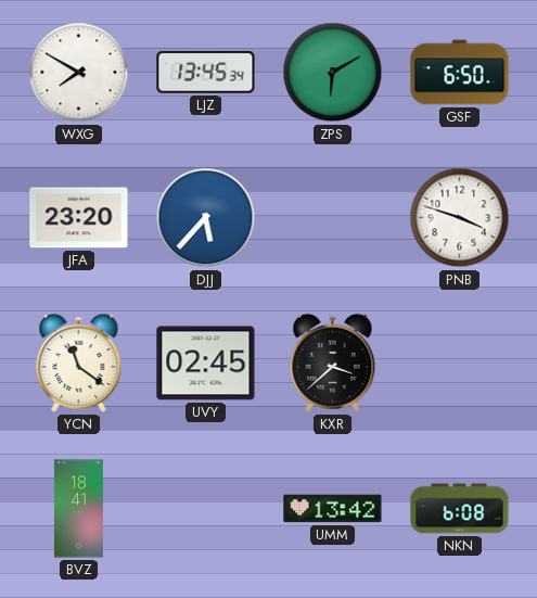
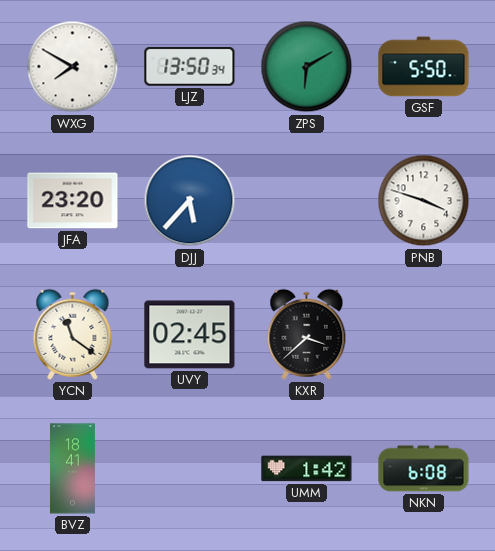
LJZ: 13:45 -> 13:50
GSF: 6:50 -> 5:50
UMM: 13:42 -> 1:42
